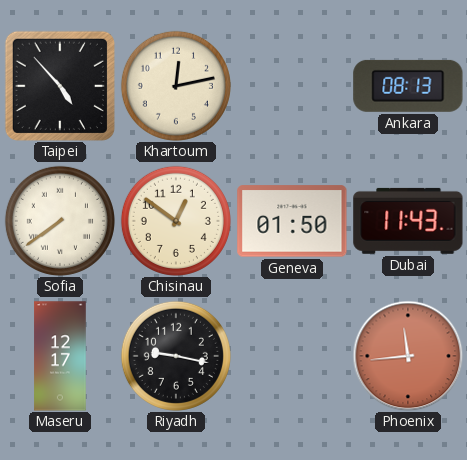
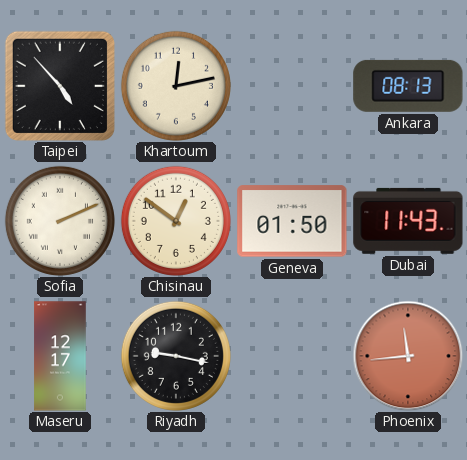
Sofia: 7:39 -> 2:11
